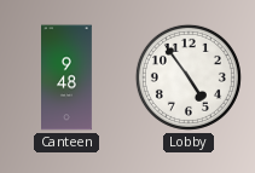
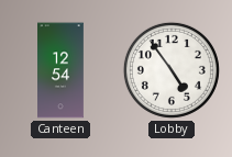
Canteen: 9:48 -> 12:54
